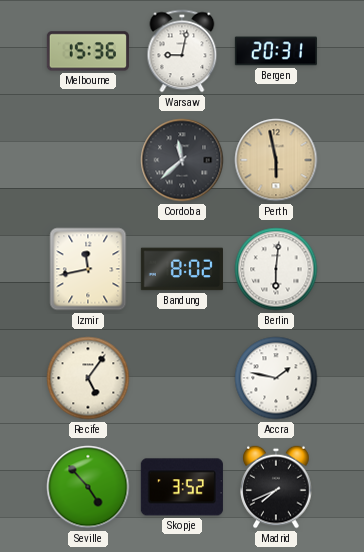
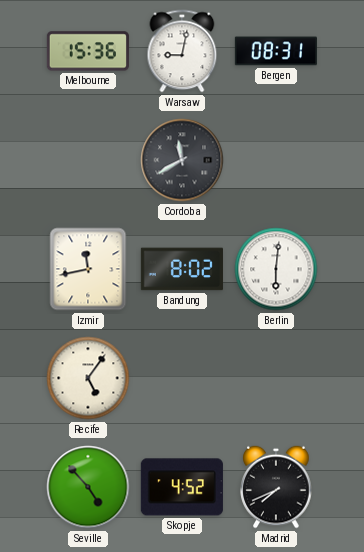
Bergen: 20:31 -> 08:31
Cordoba: 11:38 -> 11:40
Perth: 5:58 -> none
Accra: 1:47 -> none
Skopje: 3:52 -> 4:52
